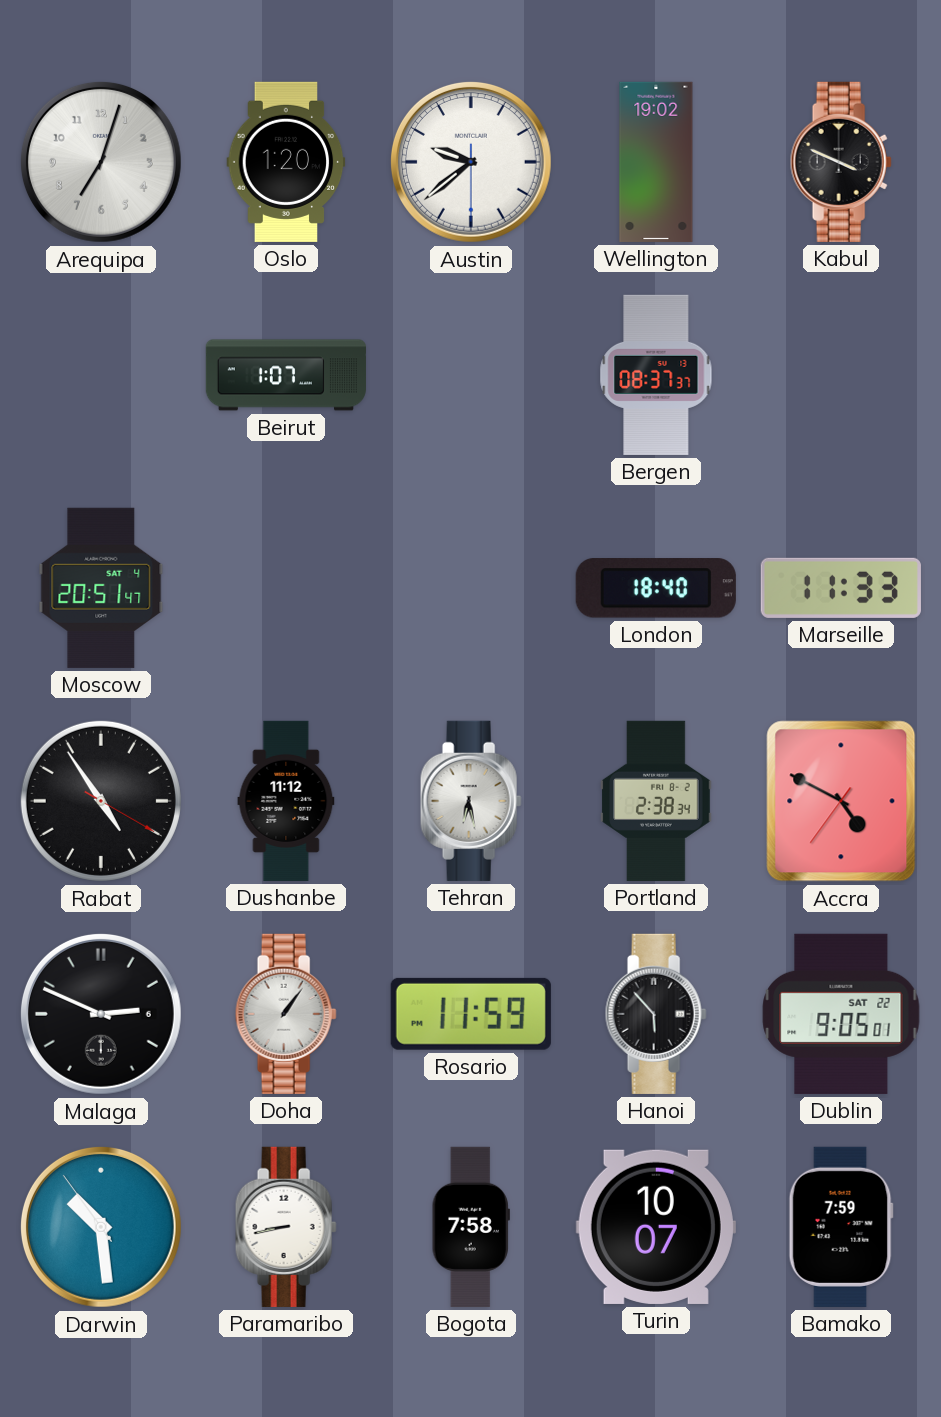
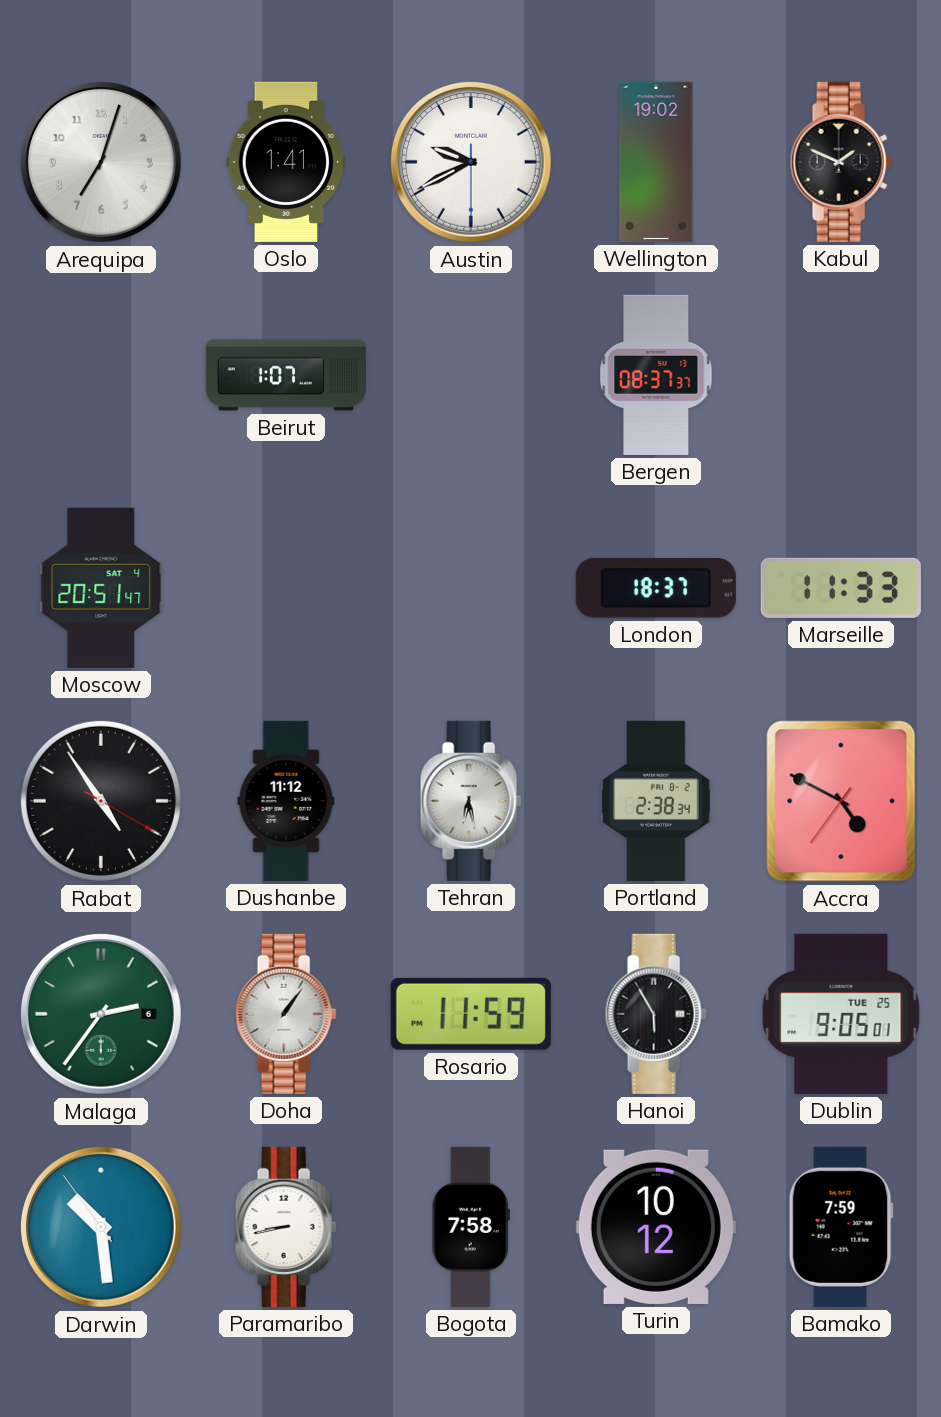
Oslo: 1:20 -> 1:41
Austin: 9:38 -> 9:40
Kabul: 3:49 -> 1:49
London: 18:40 -> 18:37
Malaga: 2:49 -> 2:36
Malaga dial: black -> green
Hanoi: 5:53 -> 5:55
Dublin date: SAT 22 -> TUE 25
Turin: 10:07 -> 10:12
